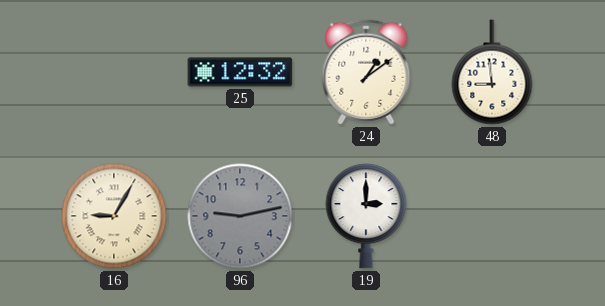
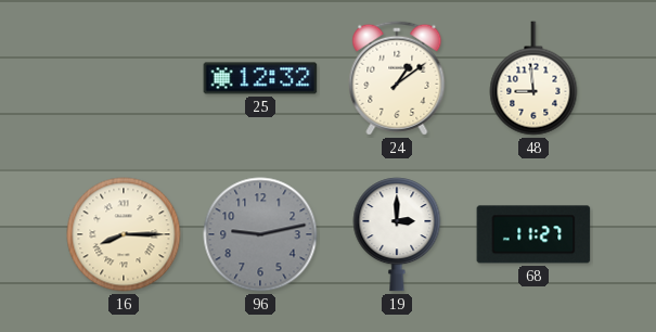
16: 9:05 -> 8:15
68: none -> 11:27
